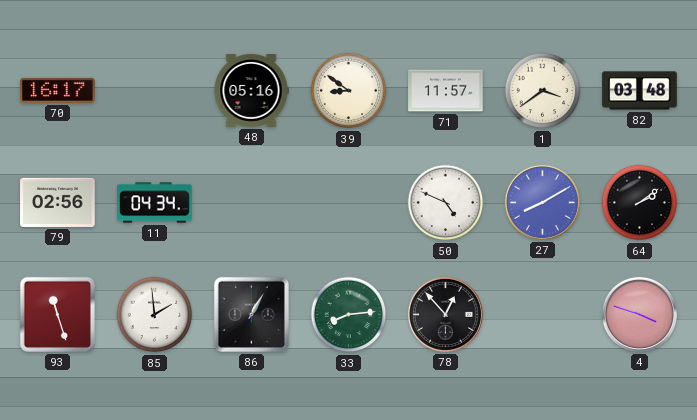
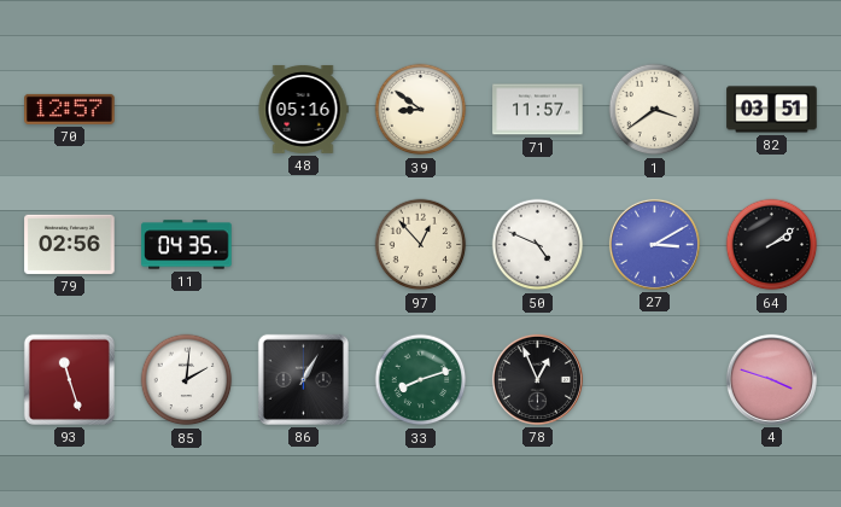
70: 16:17 -> 12:57
82: 03:48 -> 03:51
11: 04:34 -> 04:35
97: none -> 12:53
27: 8:10 -> 3:10
85: 1:59 -> 2:01
33: 8:14 -> 8:12
78: 12:53 -> 12:56
